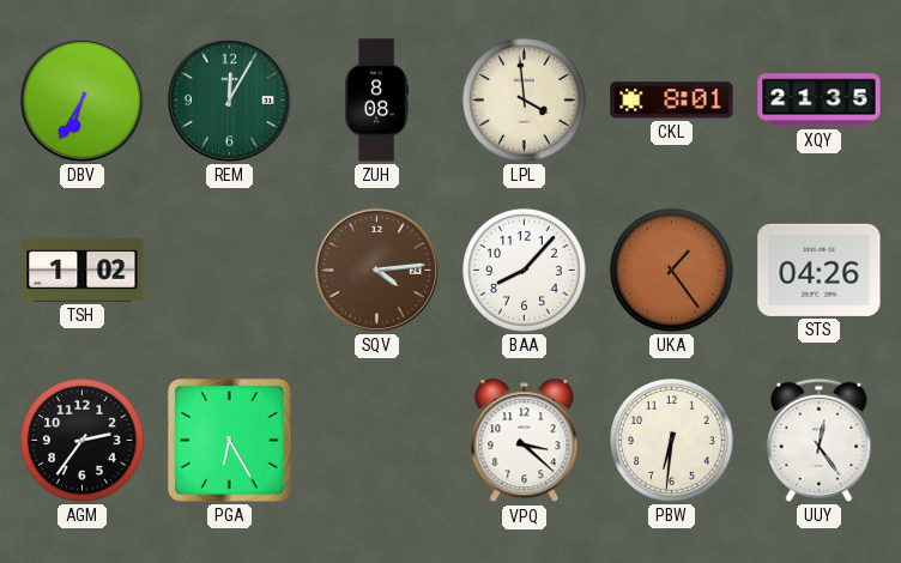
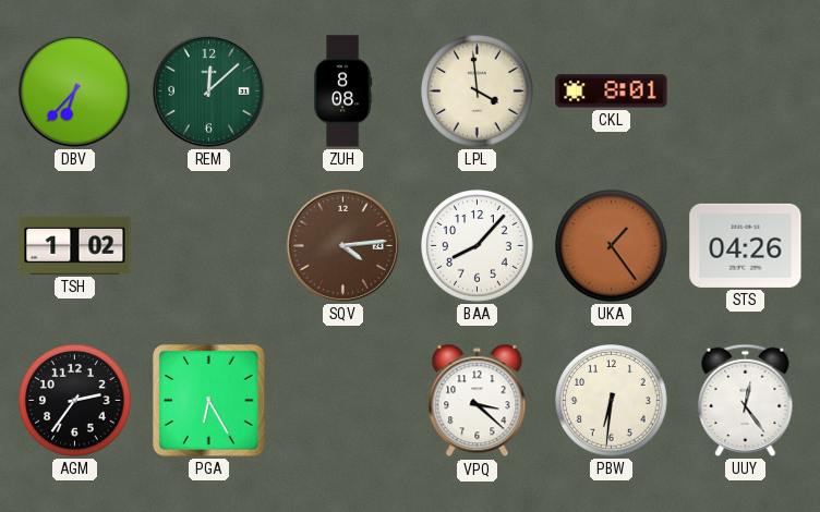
DBV: 6:35 -> 6:37
REM: 12:05 -> 12:08
XQY: 21:35 -> none
